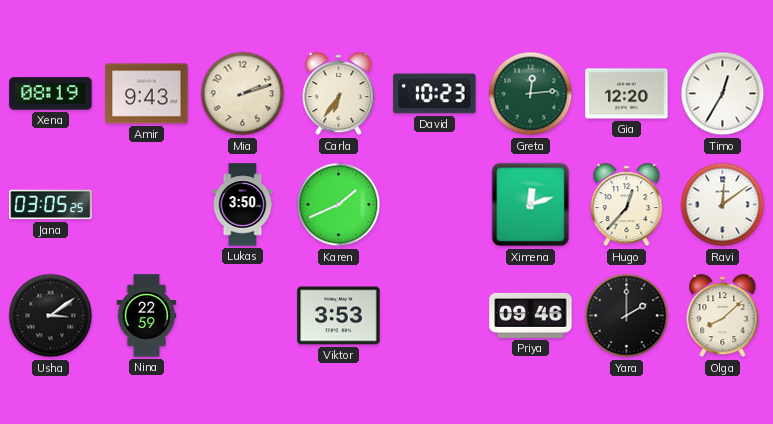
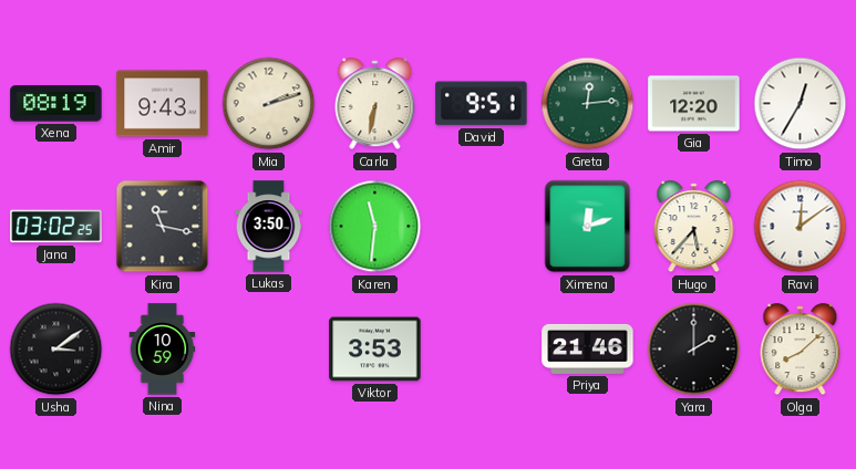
Carla: 6:36 -> 6:32
David: 10:23 -> 9:51
Jana: 03:05 -> 03:02
Kira: none -> 11:17
Karen: 1:41 -> 11:31
Hugo: 12:37 -> 5:37
Nina: 22:59 -> 10:59
Priya: 09:46 -> 21:46
